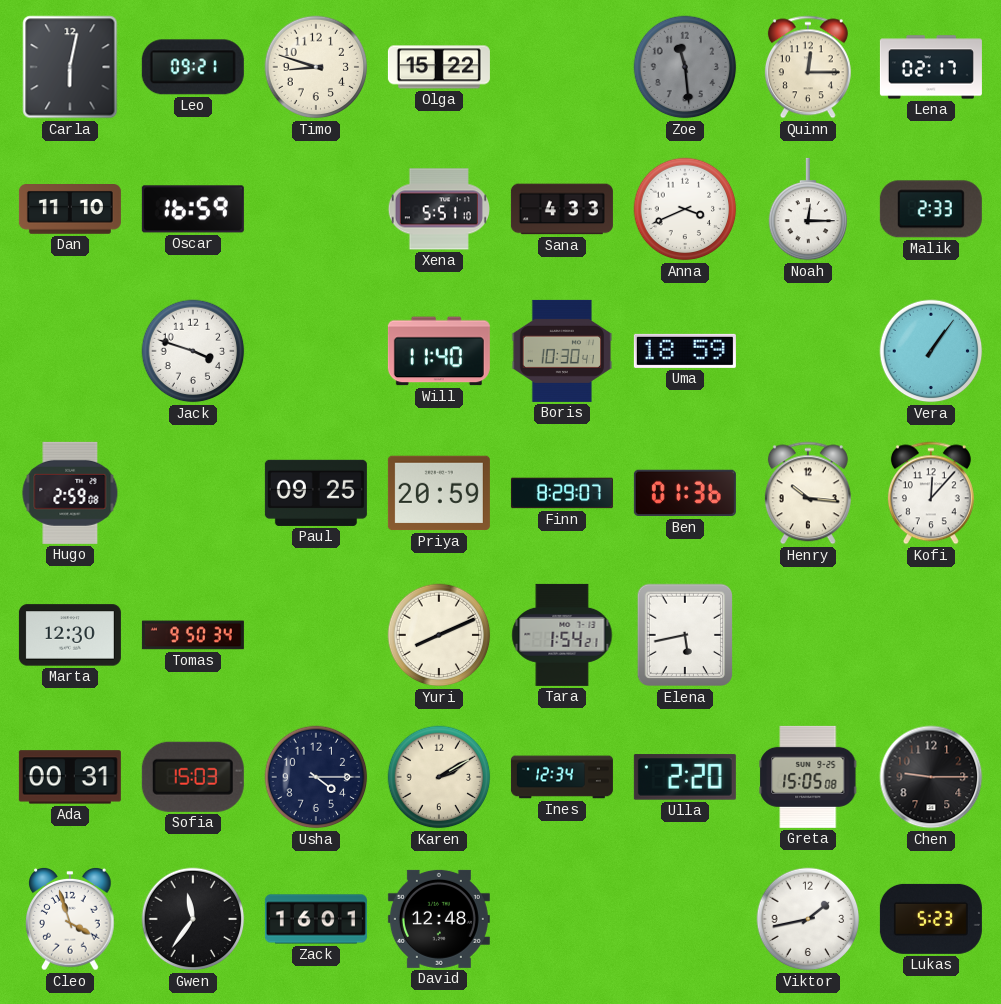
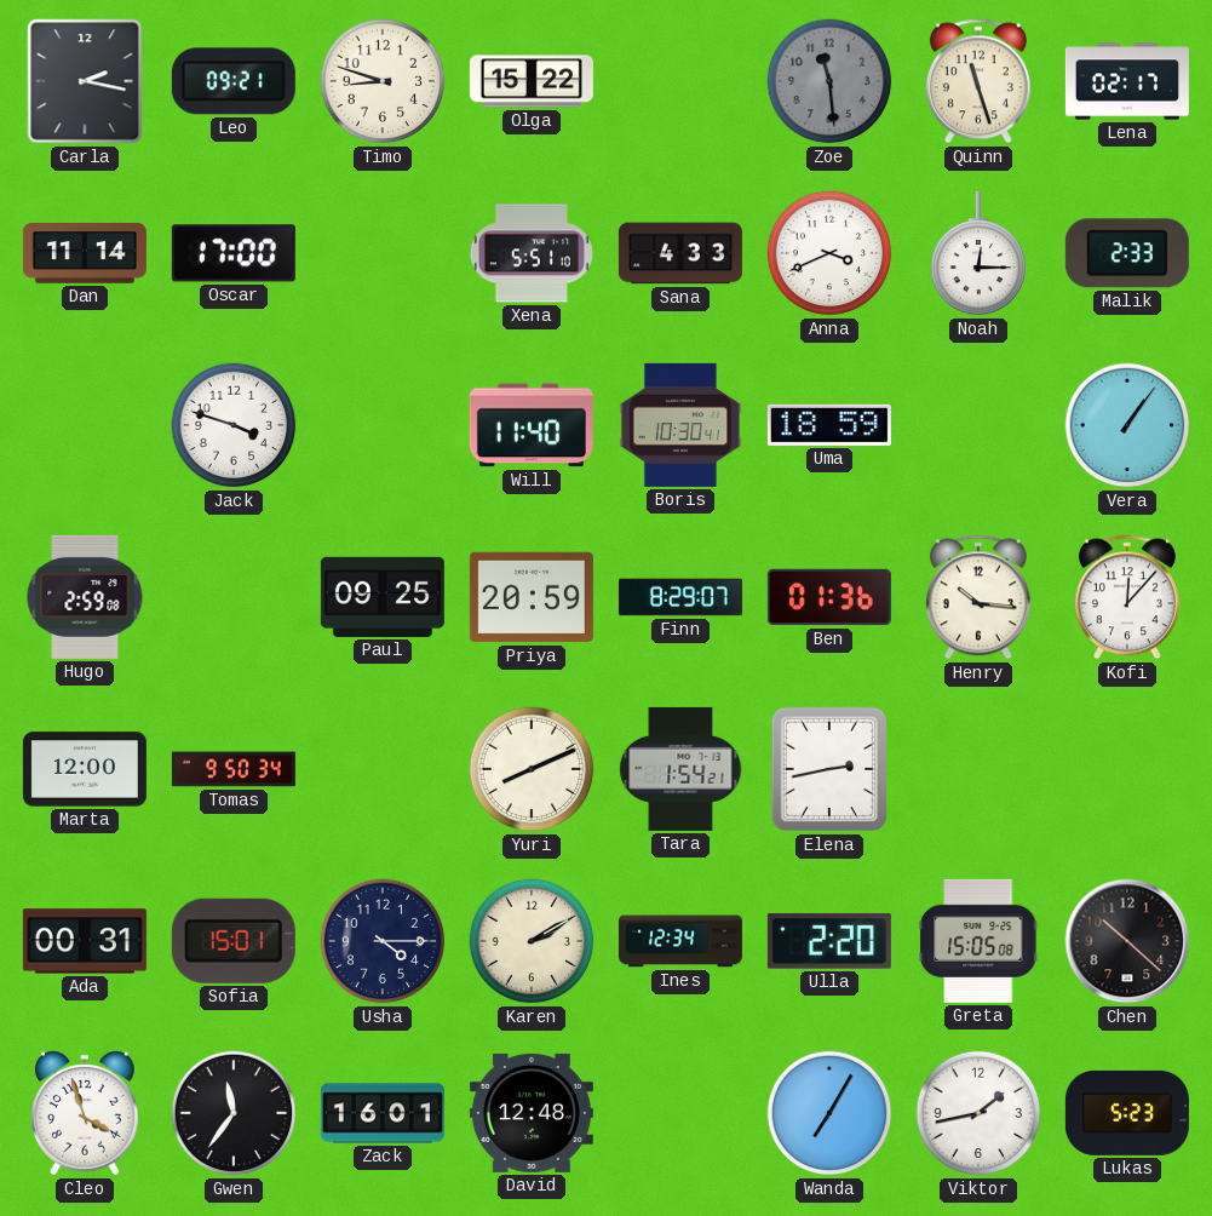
Carla: 6:02 -> 2:17
Quinn: 12:15 -> 11:27
Dan: 11:10 -> 11:14
Oscar: 16:59 -> 17:00
Marta: 12:30 -> 12:00
Elena: 5:43 -> 2:43
Sofia: 15:03 -> 15:01
Chen: 9:15 -> 10:22
Wanda: none -> 7:05
